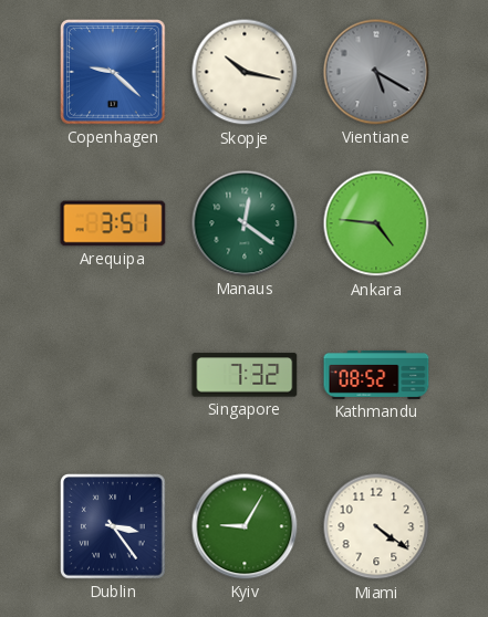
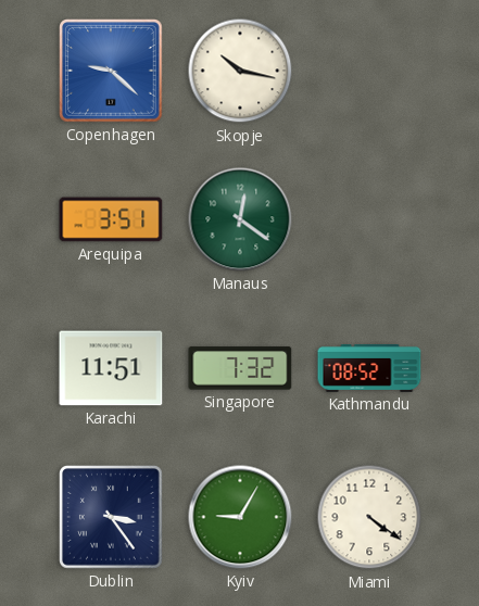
Vientiane: 5:20 -> none
Ankara: 4:46 -> none
Karachi: none -> 11:51
